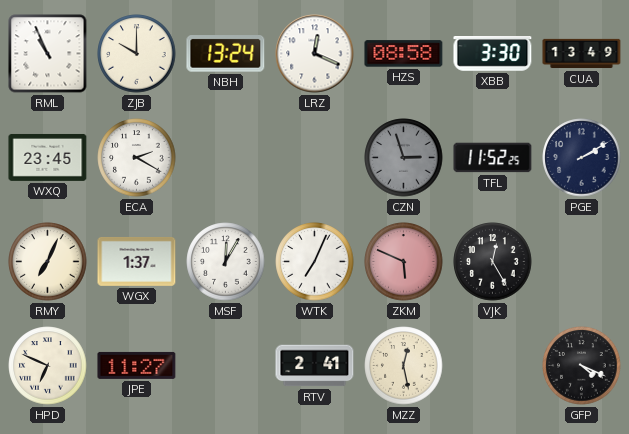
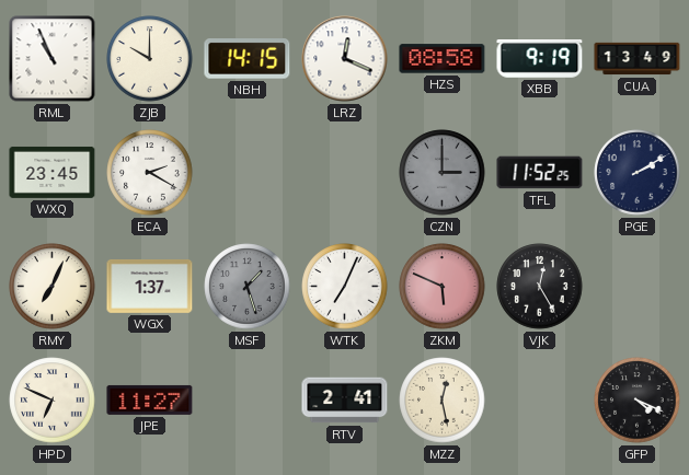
NBH: 13:24 -> 14:15
XBB: 3:30 -> 9:19
CZN: 2:57 -> 3:00
MSF: 12:05 -> 1:27
MSF dial: white -> grey
